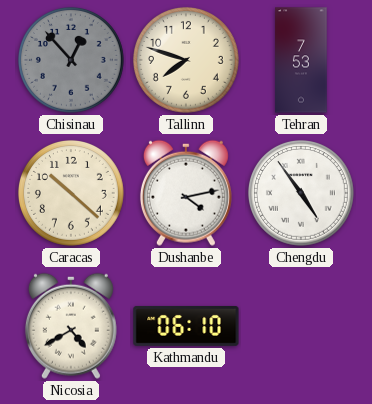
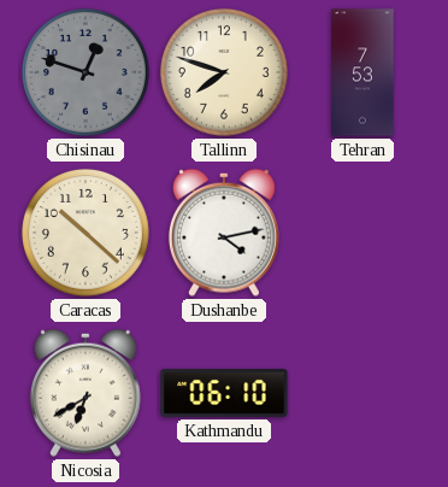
Chisinau: 12:53 -> 12:48
Chengdu: 4:54 -> none
Nicosia: 4:40 -> 6:40
